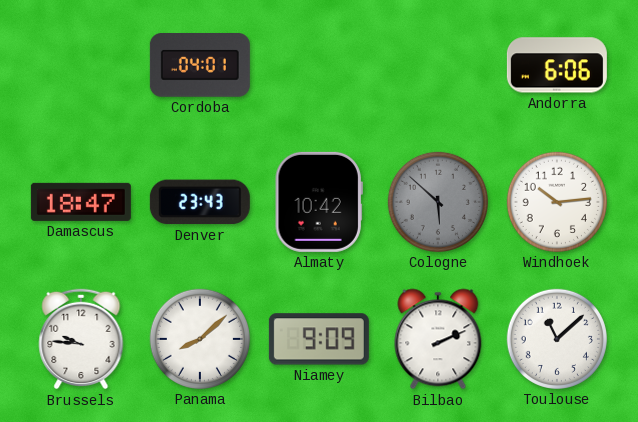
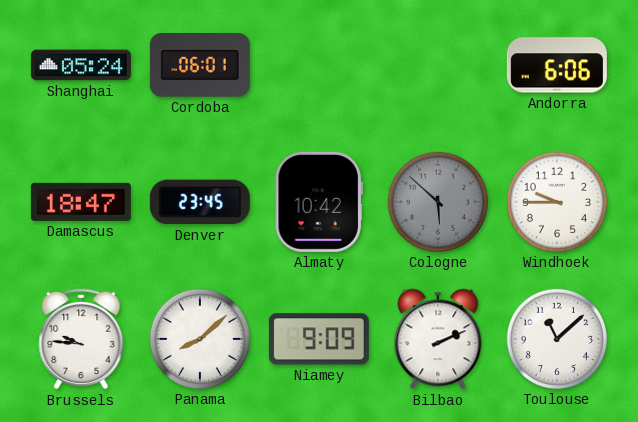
Shanghai: none -> 05:24
Cordoba: 04:01 -> 06:01
Denver: 23:43 -> 23:45
Windhoek: 10:14 -> 9:45
